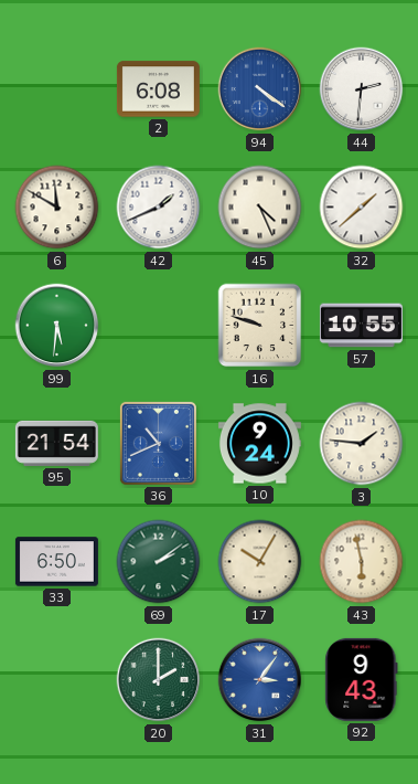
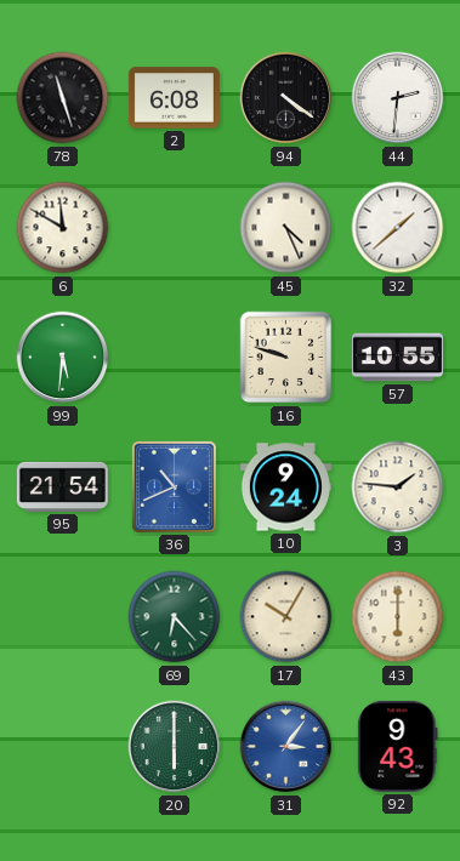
78: none -> 11:27
94 dial: blue -> black
42: 1:41 -> none
33: 6:50 -> none
69: 2:09 -> 6:23
43: 5:58 -> 6:00
20: 2:00 -> 6:00
